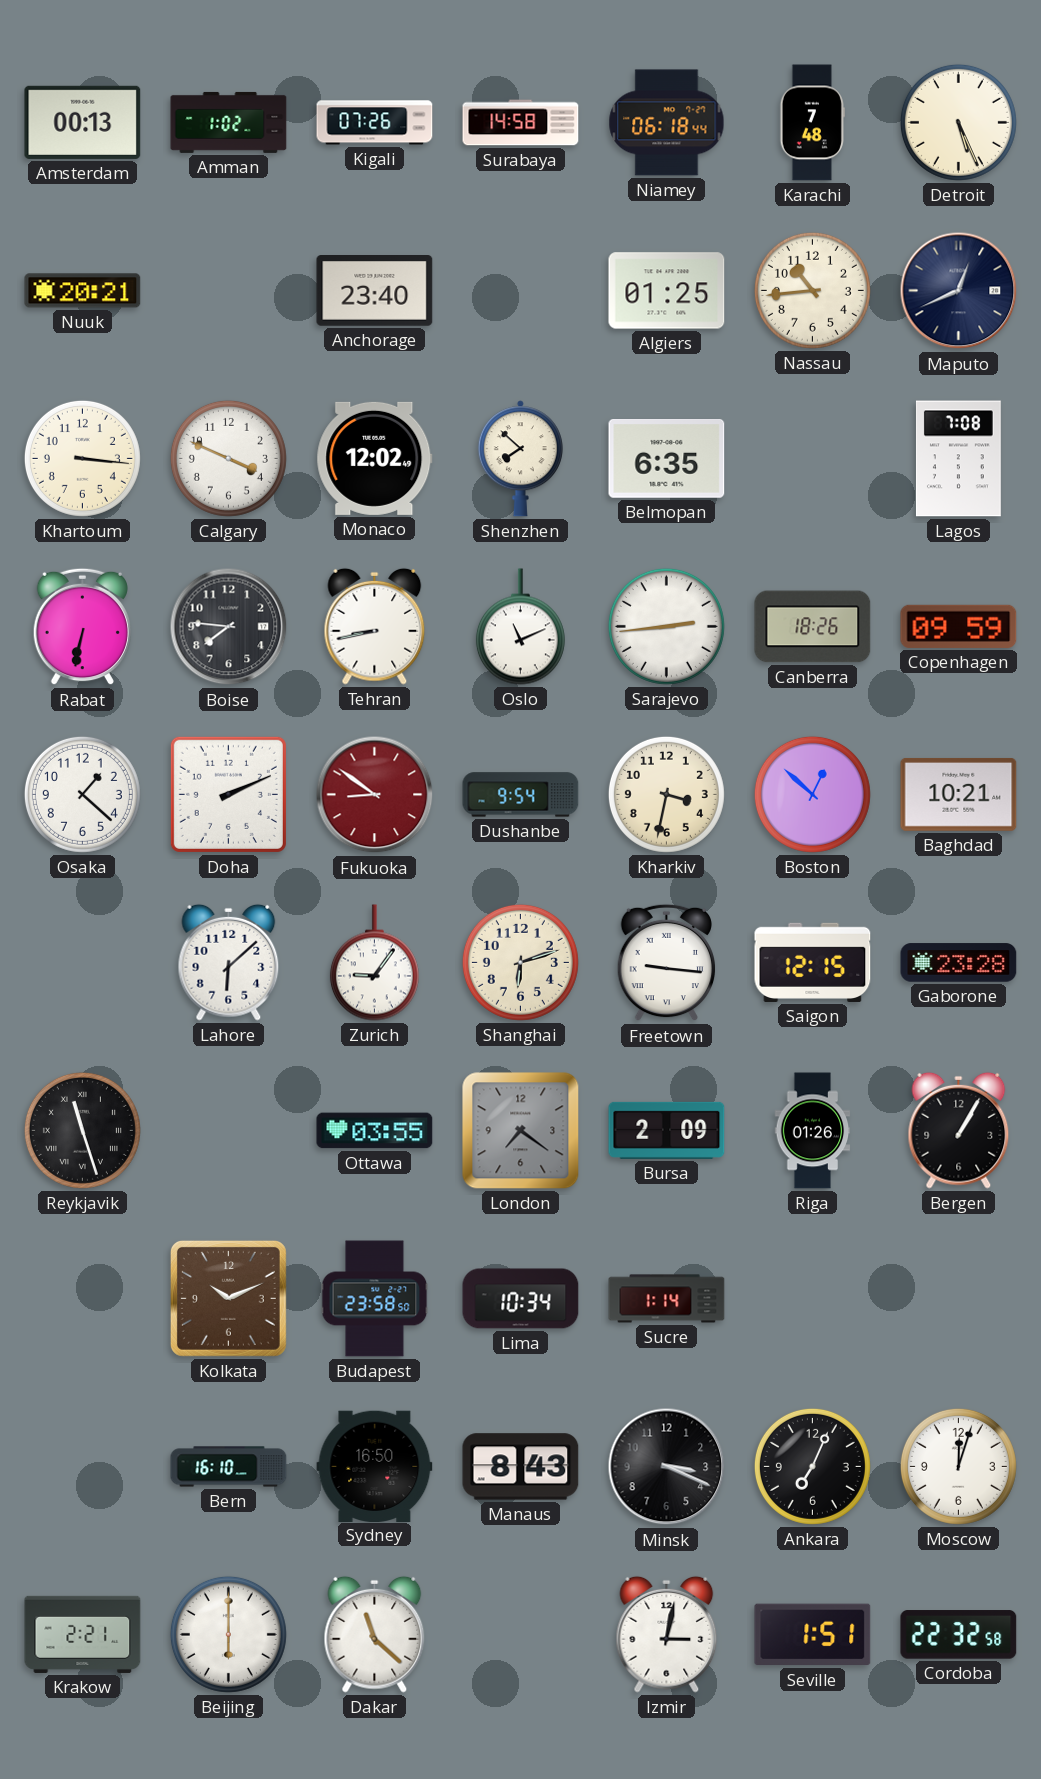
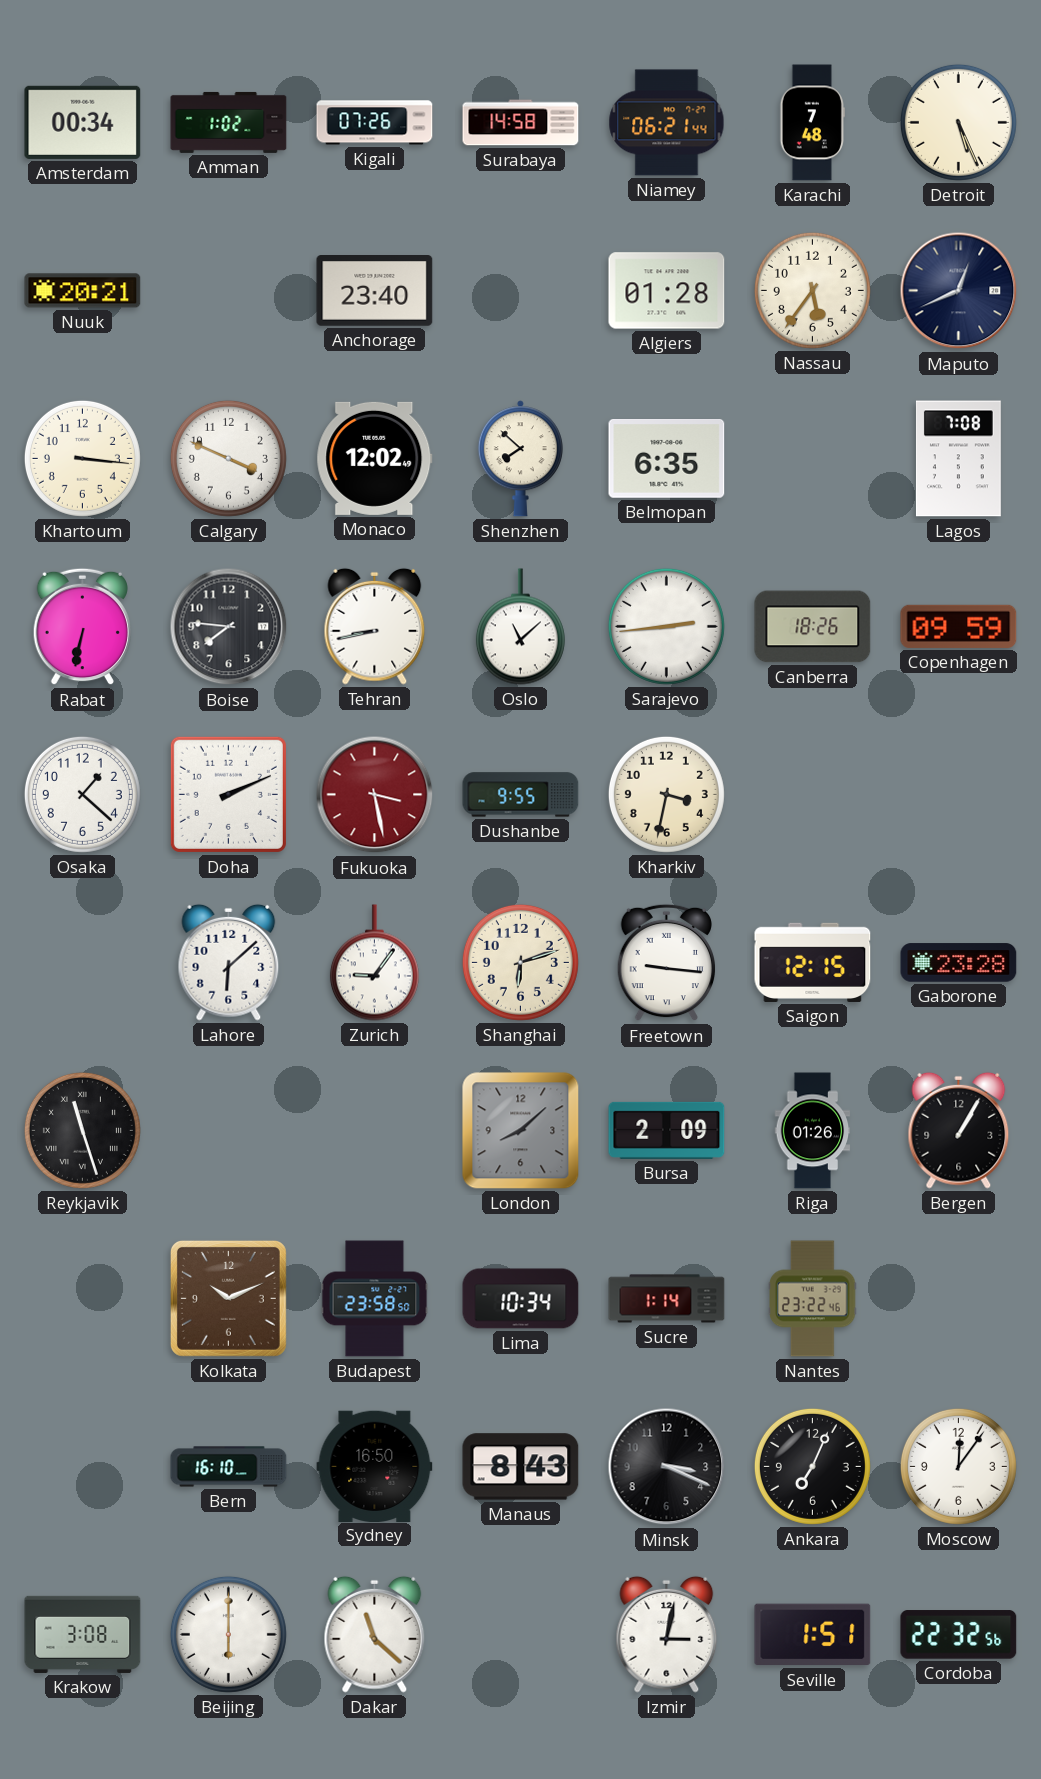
Amsterdam: 00:13 -> 00:34
Niamey: 06:18 -> 06:21
Algiers: 01:25 -> 01:28
Nassau: 10:44 -> 5:36
Oslo: 11:11 -> 11:08
Fukuoka: 8:51 -> 3:28
Dushanbe: 9:54 -> 9:55
Boston: 12:52 -> none
Baghdad: 10:21 -> none
Ottawa: 03:55 -> none
London: 7:21 -> 8:08
Nantes: none -> 23:22
Moscow: 12:03 -> 12:06
Krakow: 2:21 -> 3:08
Cordoba: 22:32:58 -> 22:32:56
